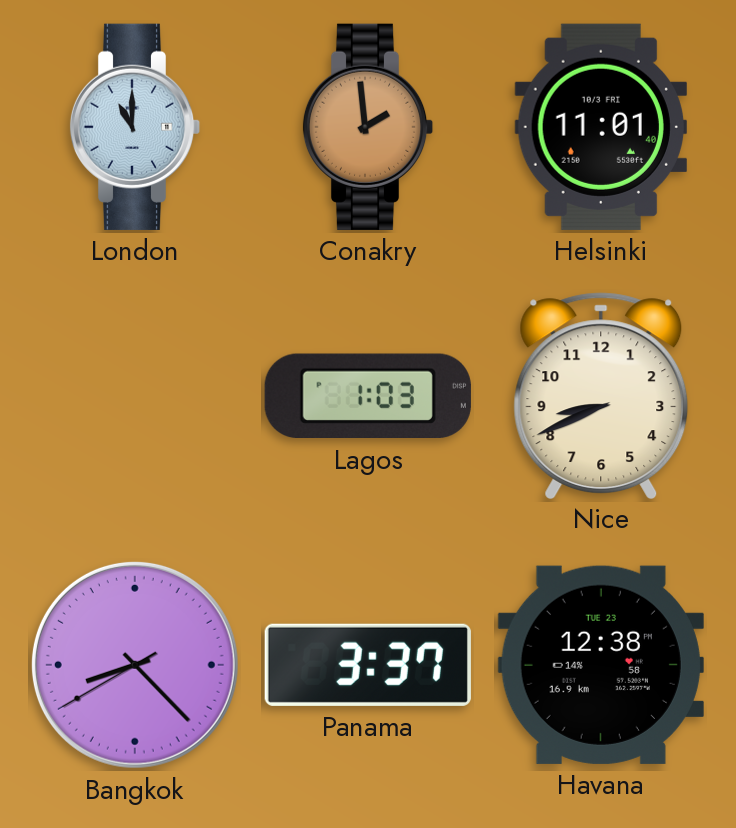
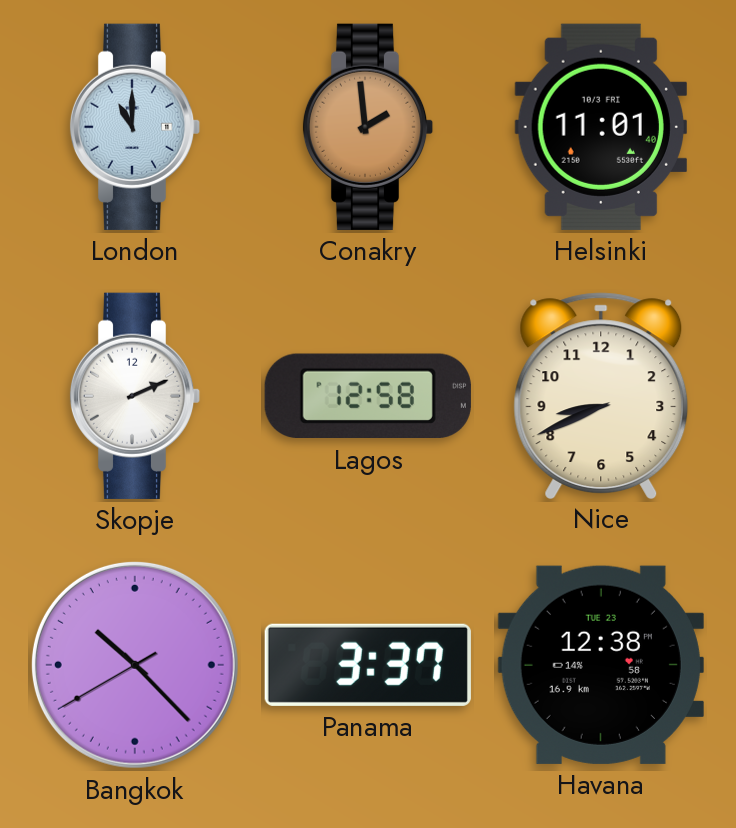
Skopje: none -> 2:11
Lagos: 1:03 -> 12:58
Bangkok: 8:22 -> 10:22
